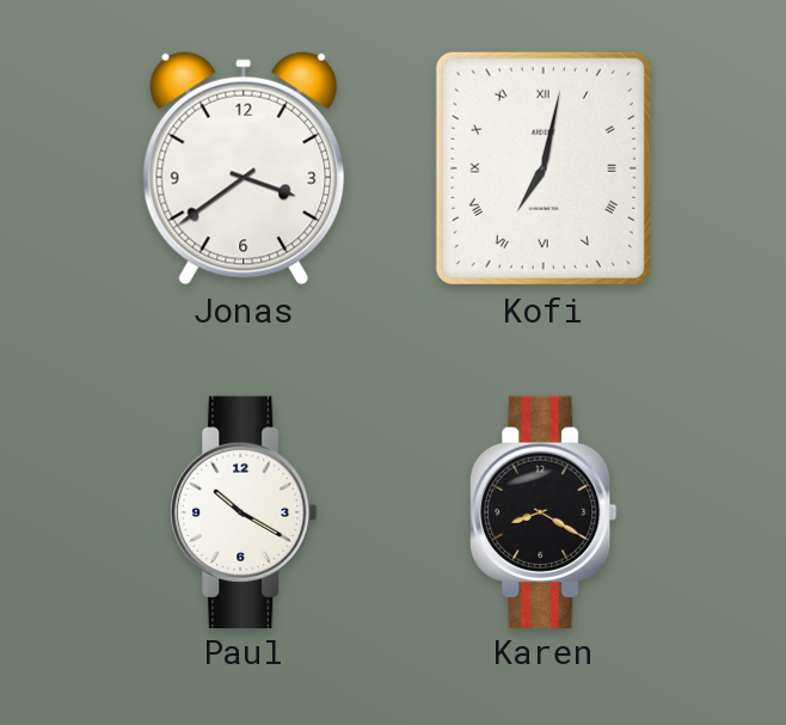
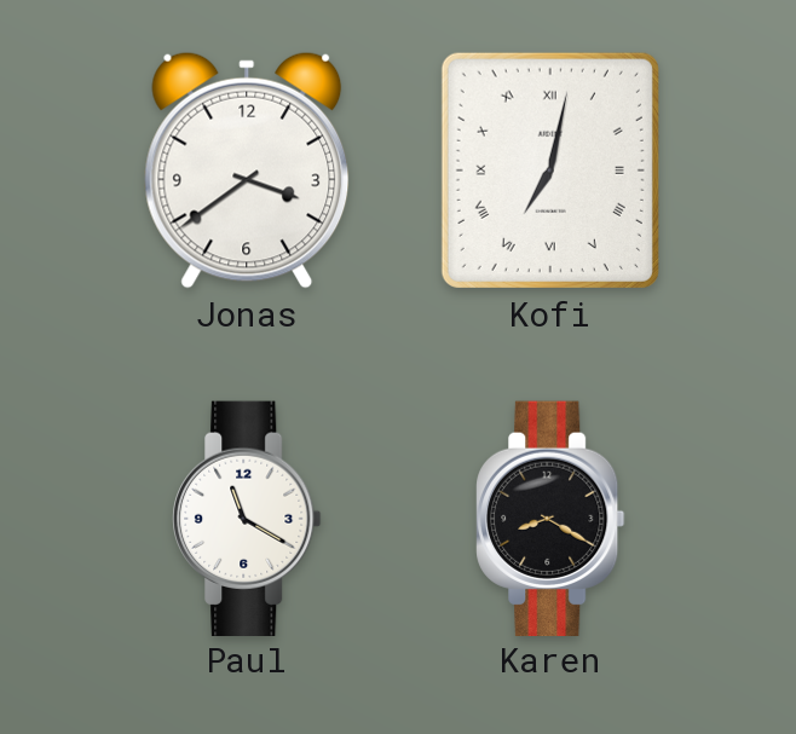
Paul: 10:20 -> 11:20
